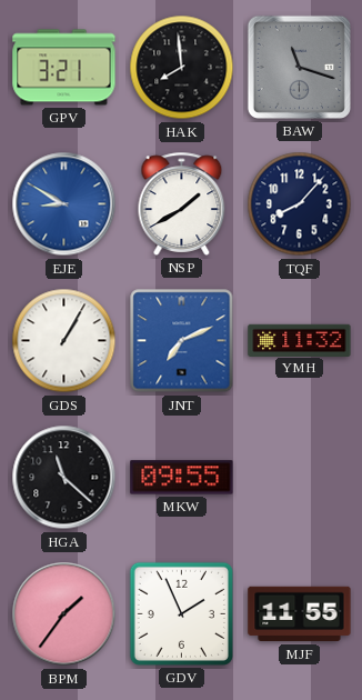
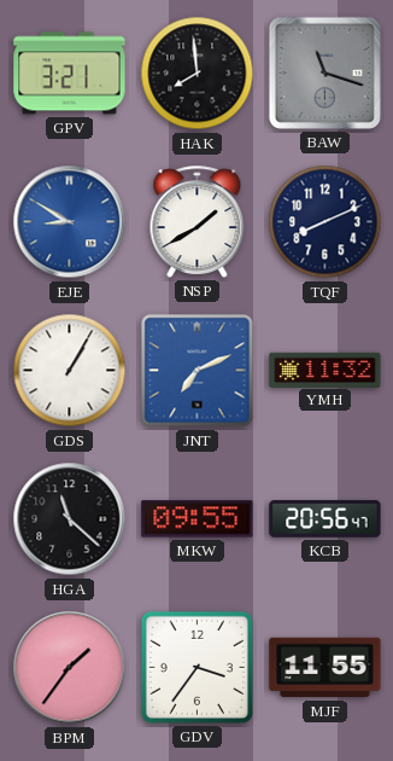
TQF: 8:07 -> 8:11
KCB: none -> 20:56
GDV: 1:56 -> 3:36
